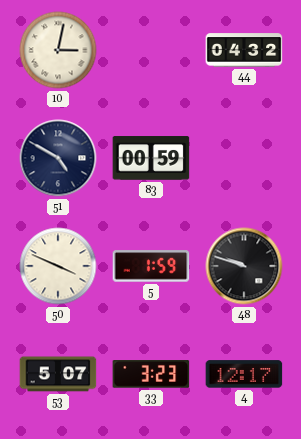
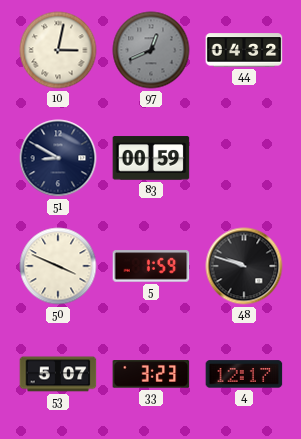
97: none -> 12:41
51: 4:50 -> 8:50
